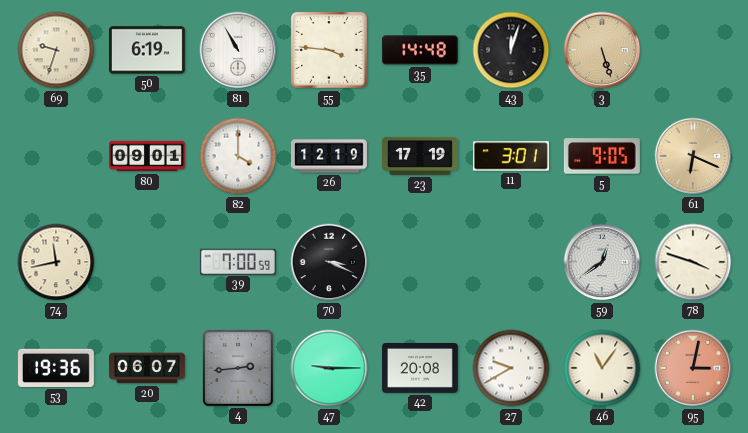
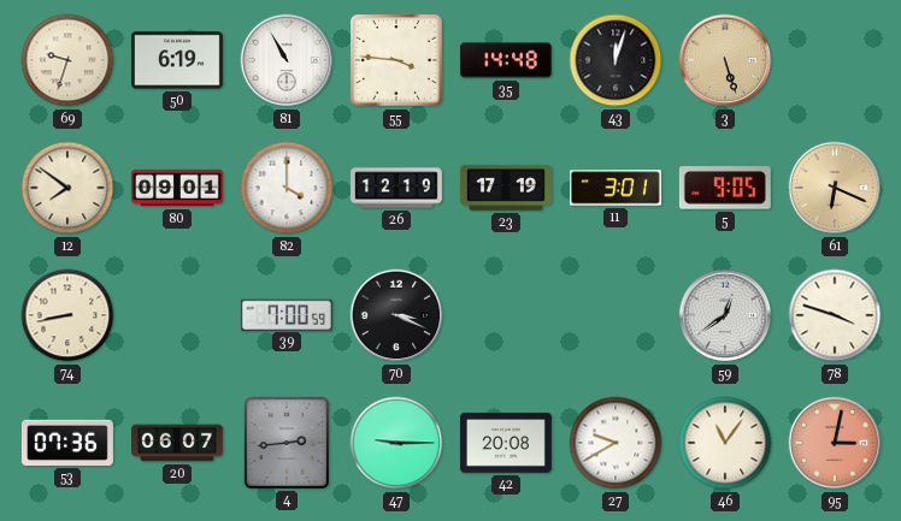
12: none -> 7:51
74: 11:43 -> 8:43
53: 19:36 -> 07:36
